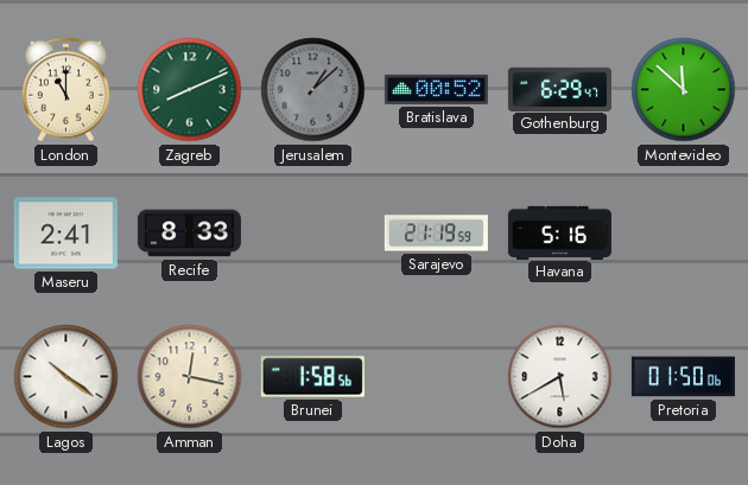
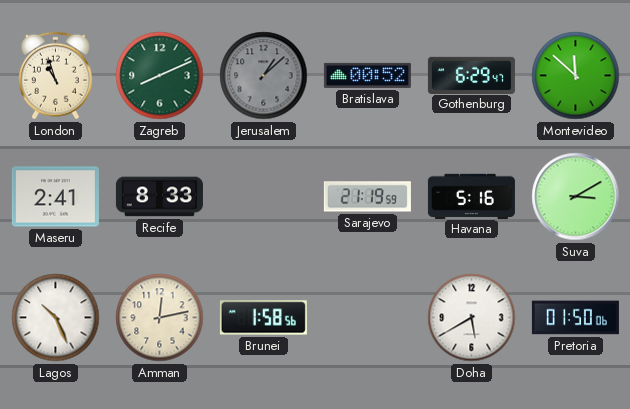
London: 11:00 -> 10:57
Suva: none -> 3:10
Lagos: 10:21 -> 10:26
Amman: 12:17 -> 12:13
